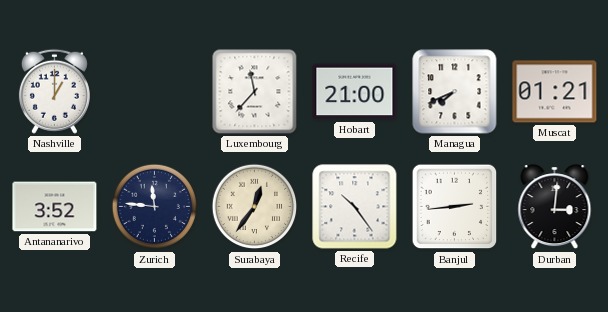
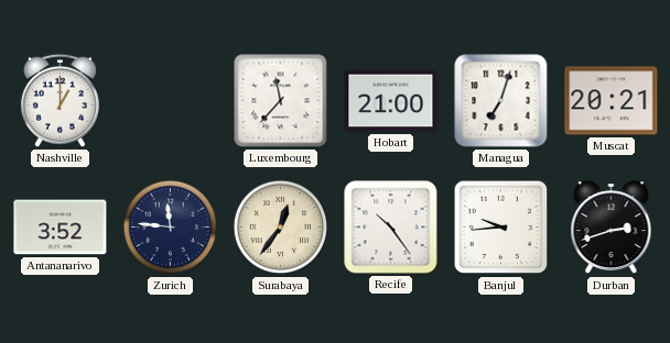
Managua: 7:41 -> 7:03
Muscat: 01:21 -> 20:21
Banjul: 2:44 -> 9:44
Durban: 3:01 -> 2:42
